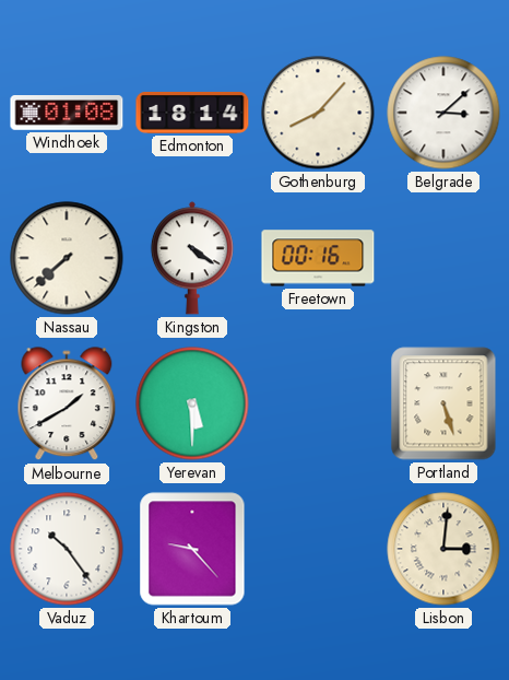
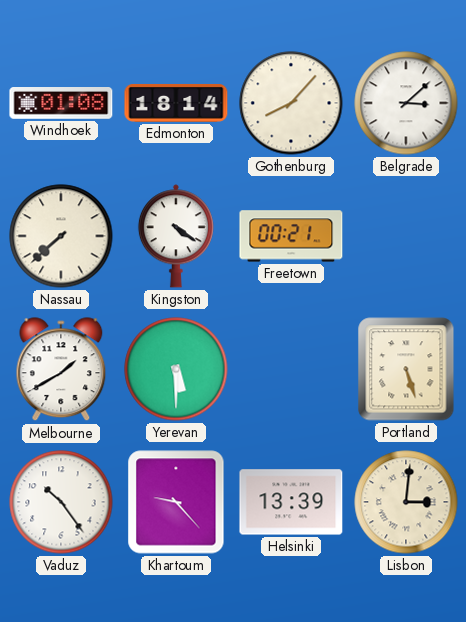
Freetown: 00:16 -> 00:21
Helsinki: none -> 13:39
